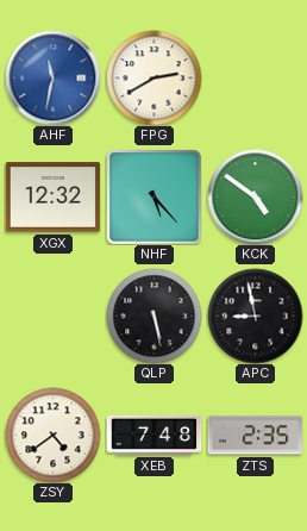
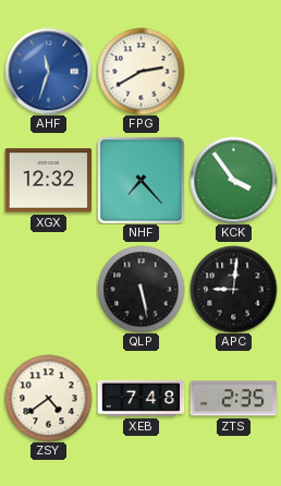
AHF: 11:32 -> 11:33
NHF: 5:23 -> 7:23
KCK: 4:51 -> 3:54
APC: 8:58 -> 9:01
